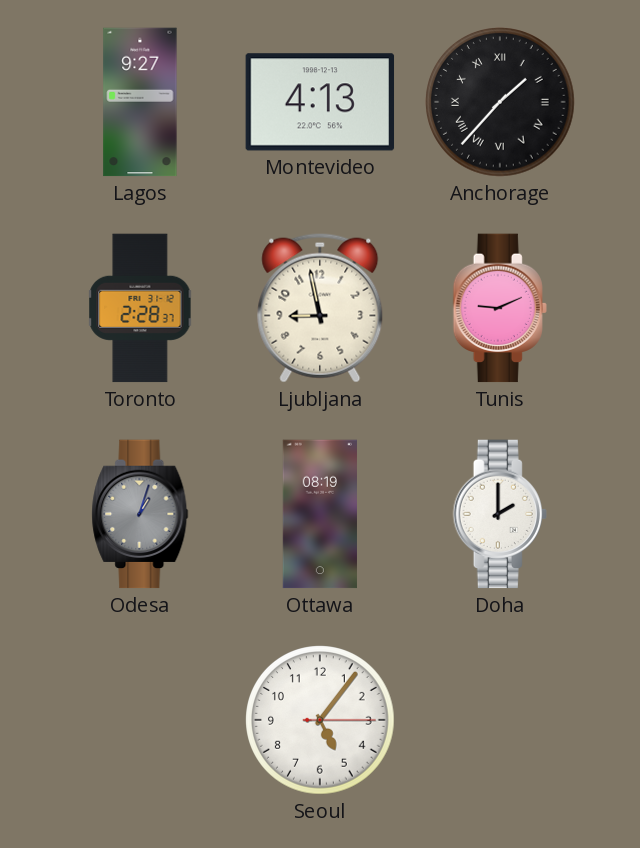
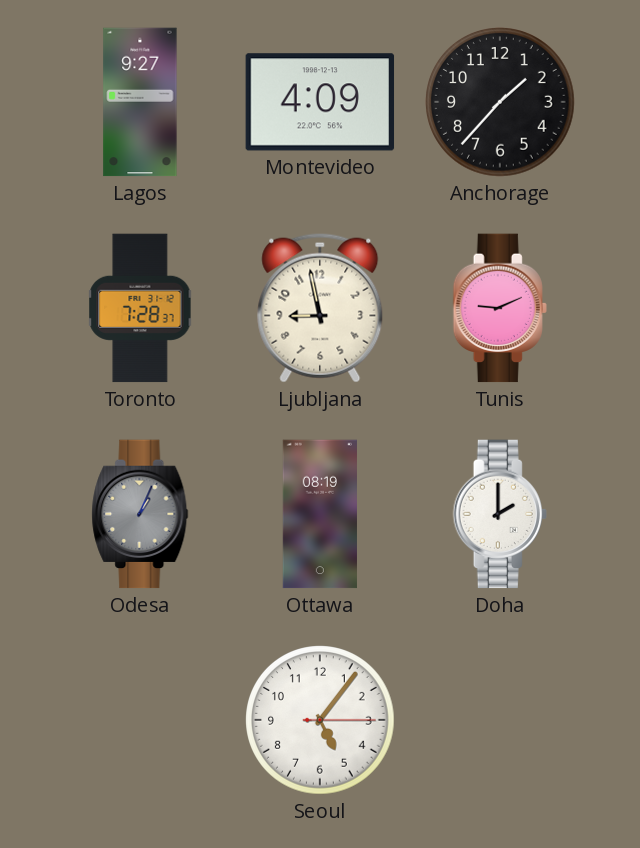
Montevideo: 4:13 -> 4:09
Anchorage numerals: Roman -> Arabic
Toronto: 2:28 -> 7:28
Odesa: 1:03 -> 1:04
